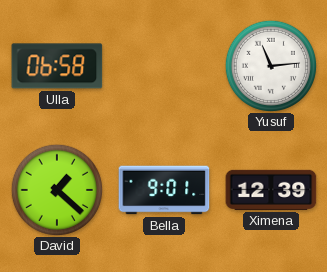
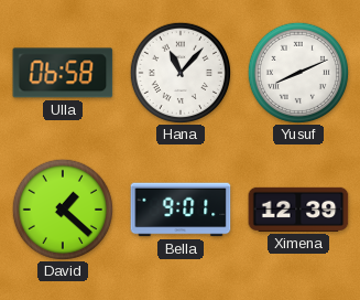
Hana: none -> 11:07
Yusuf: 11:14 -> 8:11
